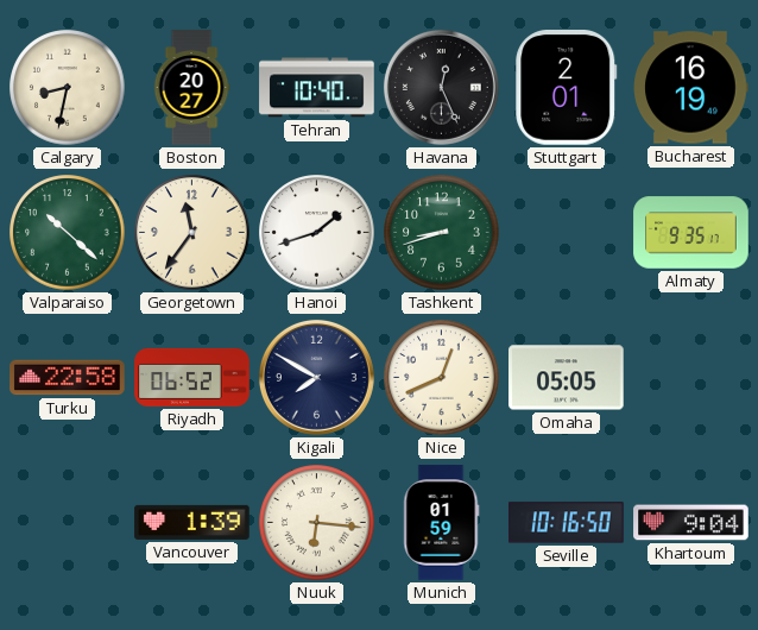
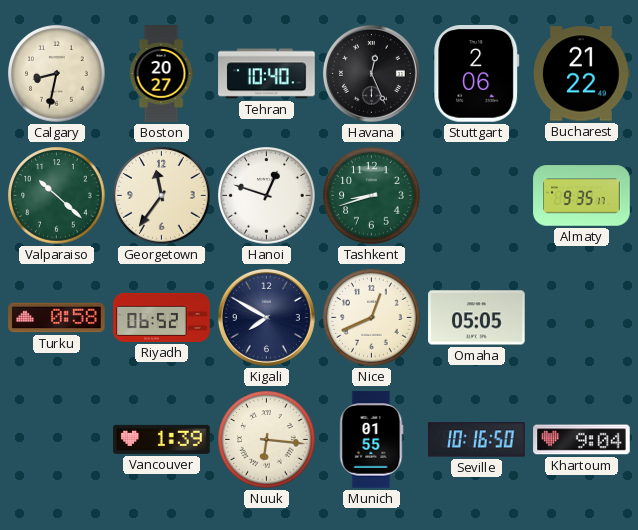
Stuttgart: 2:01 -> 2:06
Bucharest: 16:19 -> 21:22
Hanoi: 1:42 -> 12:48
Turku: 22:58 -> 0:58
Munich: 01:59 -> 01:55
